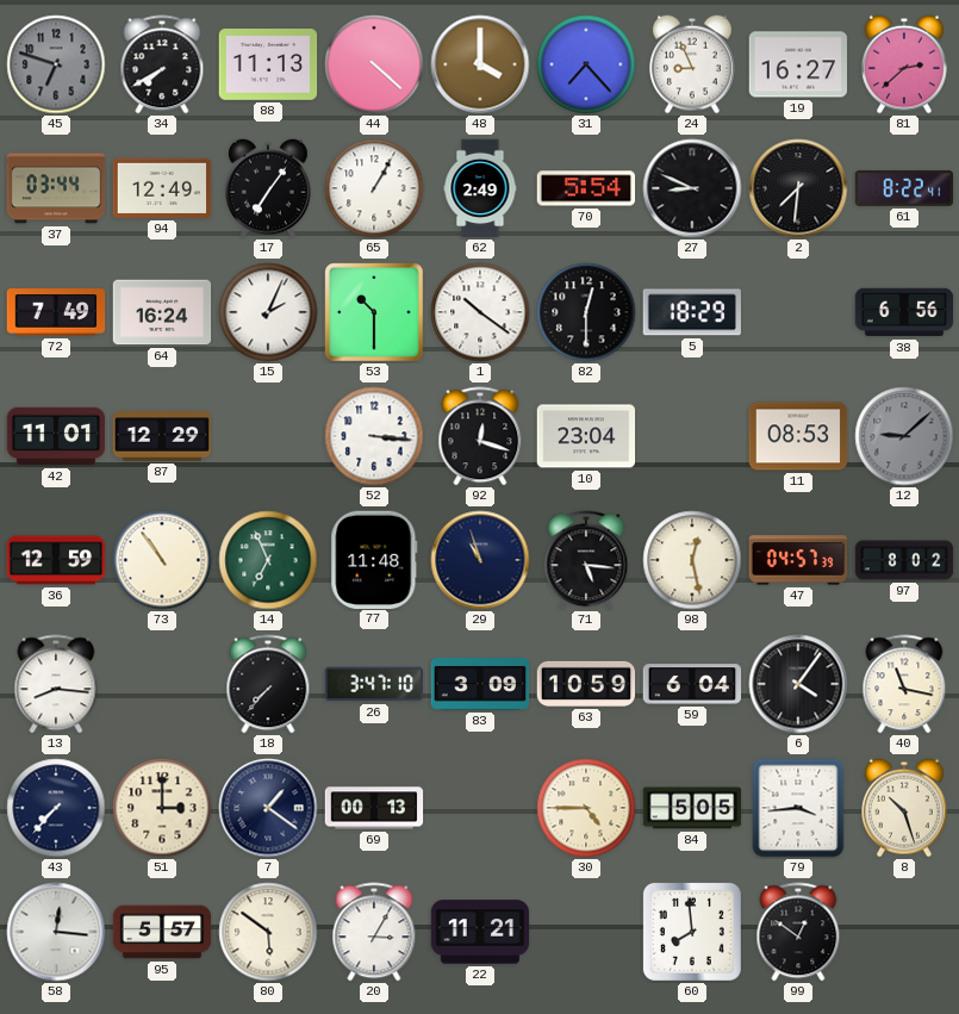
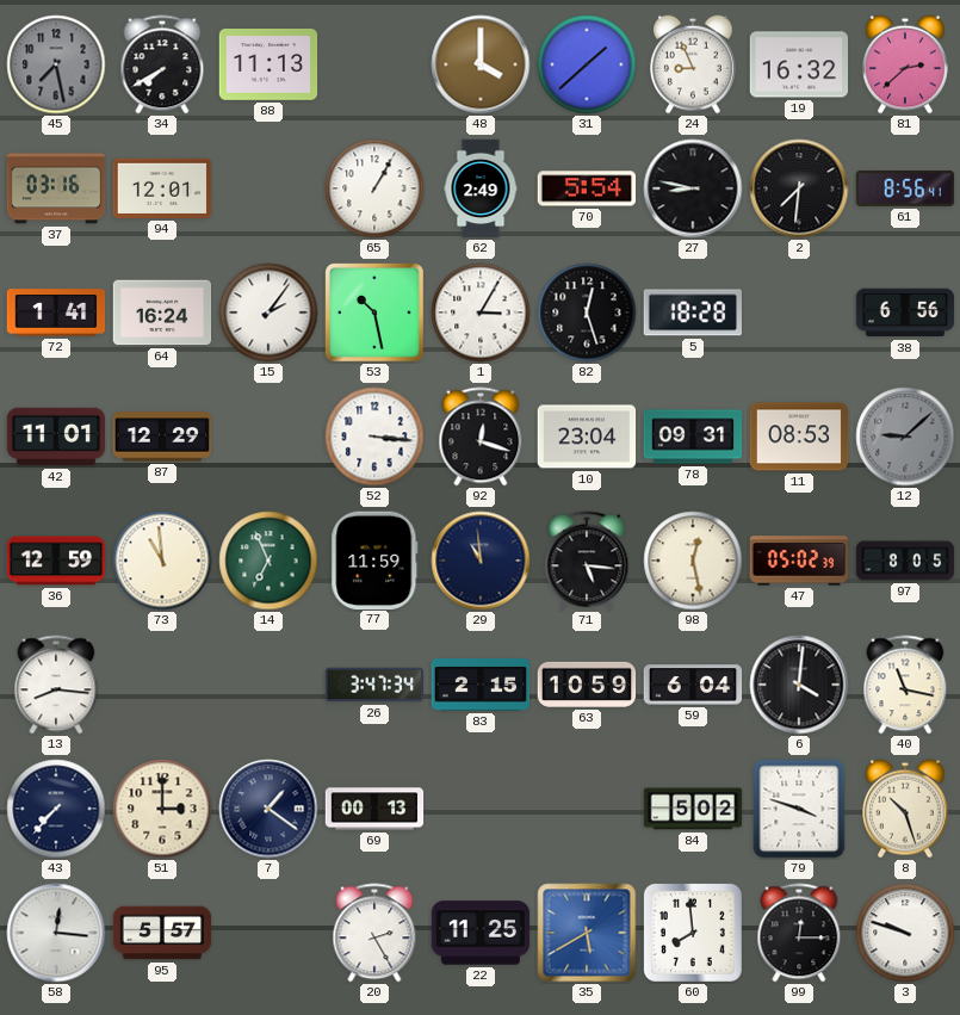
45: 6:48 -> 7:28
44: 4:22 -> none
31: 7:23 -> 1:38
19: 16:27 -> 16:32
37: 03:44 -> 03:16
94: 12:49 -> 12:01
17: 7:06 -> none
27: 8:49 -> 8:47
61: 8:22 -> 8:56
72: 7:49 -> 1:41
15: 2:04 -> 2:06
53: 10:30 -> 10:28
1: 10:21 -> 3:05
82: 12:30 -> 12:27
5: 18:29 -> 18:28
78: none -> 09:31
73: 10:54 -> 10:59
77: 11:48 -> 11:59
29: 10:57 -> 10:59
47: 04:57 -> 05:02
97: 8:02 -> 8:05
18: 7:37 -> none
26: 3:47:10 -> 3:47:34
83: 3:09 -> 2:15
6: 4:06 -> 4:01
30: 4:45 -> none
84: 5:05 -> 5:02
79: 3:44 -> 3:48
80: 5:51 -> none
20: 3:05 -> 2:25
22: 11:21 -> 11:25
35: none -> 5:40
99: 12:51 -> 12:15
3: none -> 9:48
